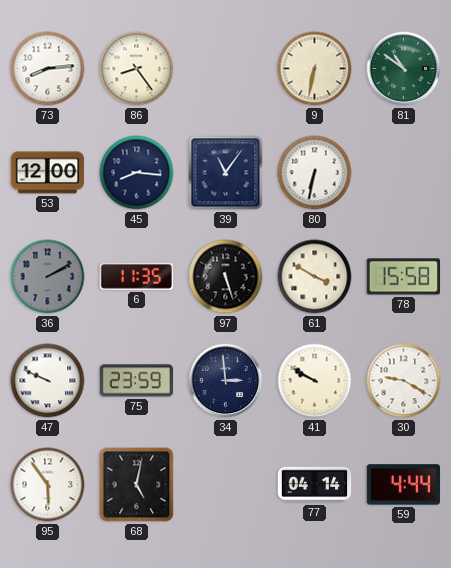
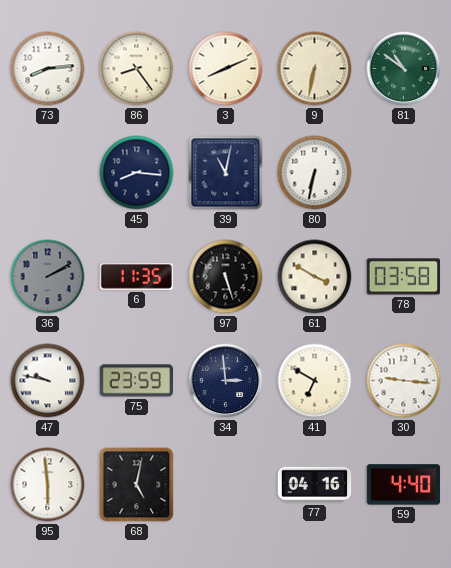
3: none -> 8:11
53: 12:00 -> none
39: 11:06 -> 11:02
78: 15:58 -> 03:58
47: 9:49 -> 9:47
41: 9:50 -> 6:50
30: 9:20 -> 9:16
95: 5:54 -> 5:59
77: 04:14 -> 04:16
59: 4:44 -> 4:40
